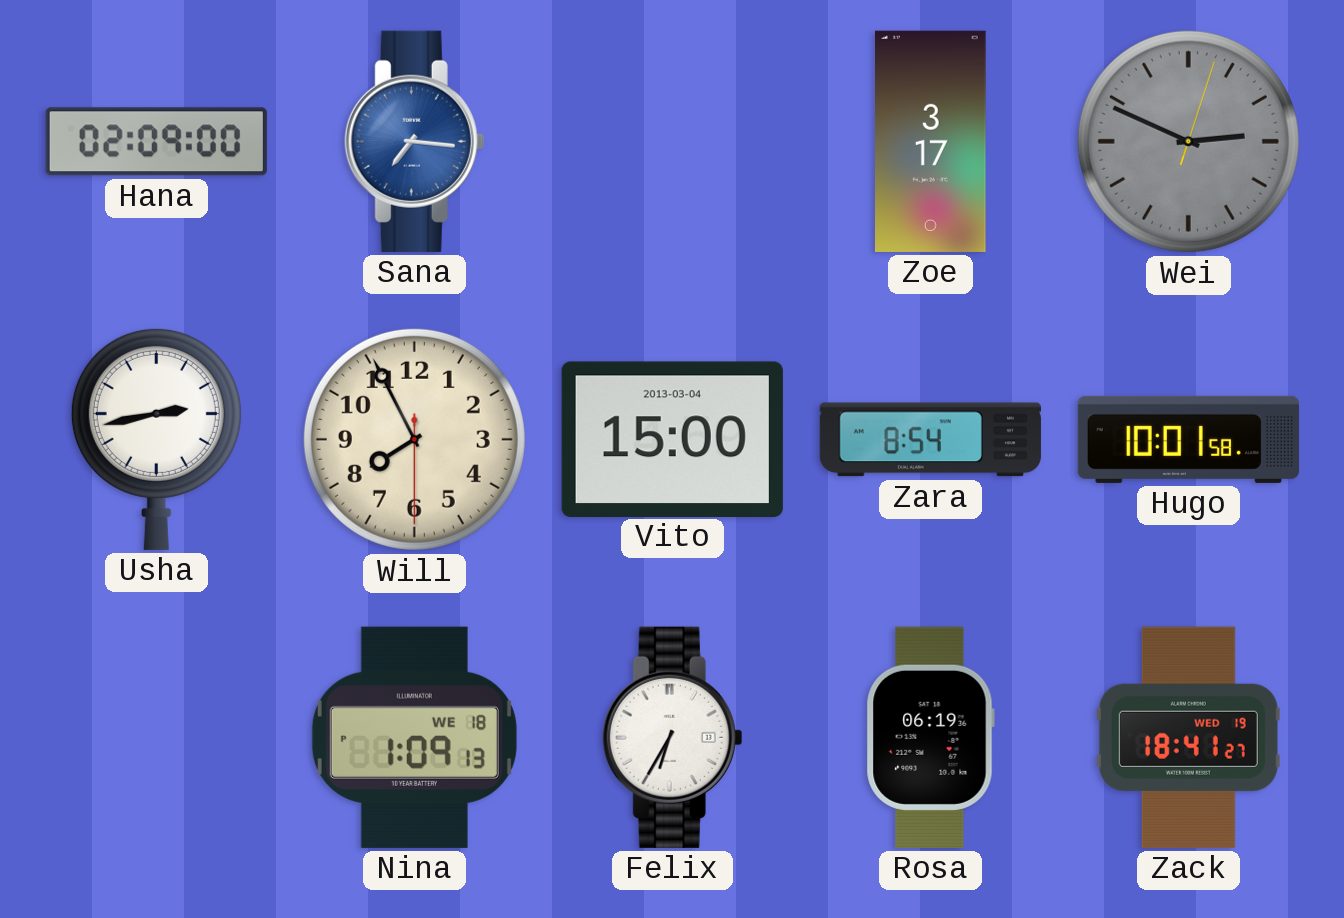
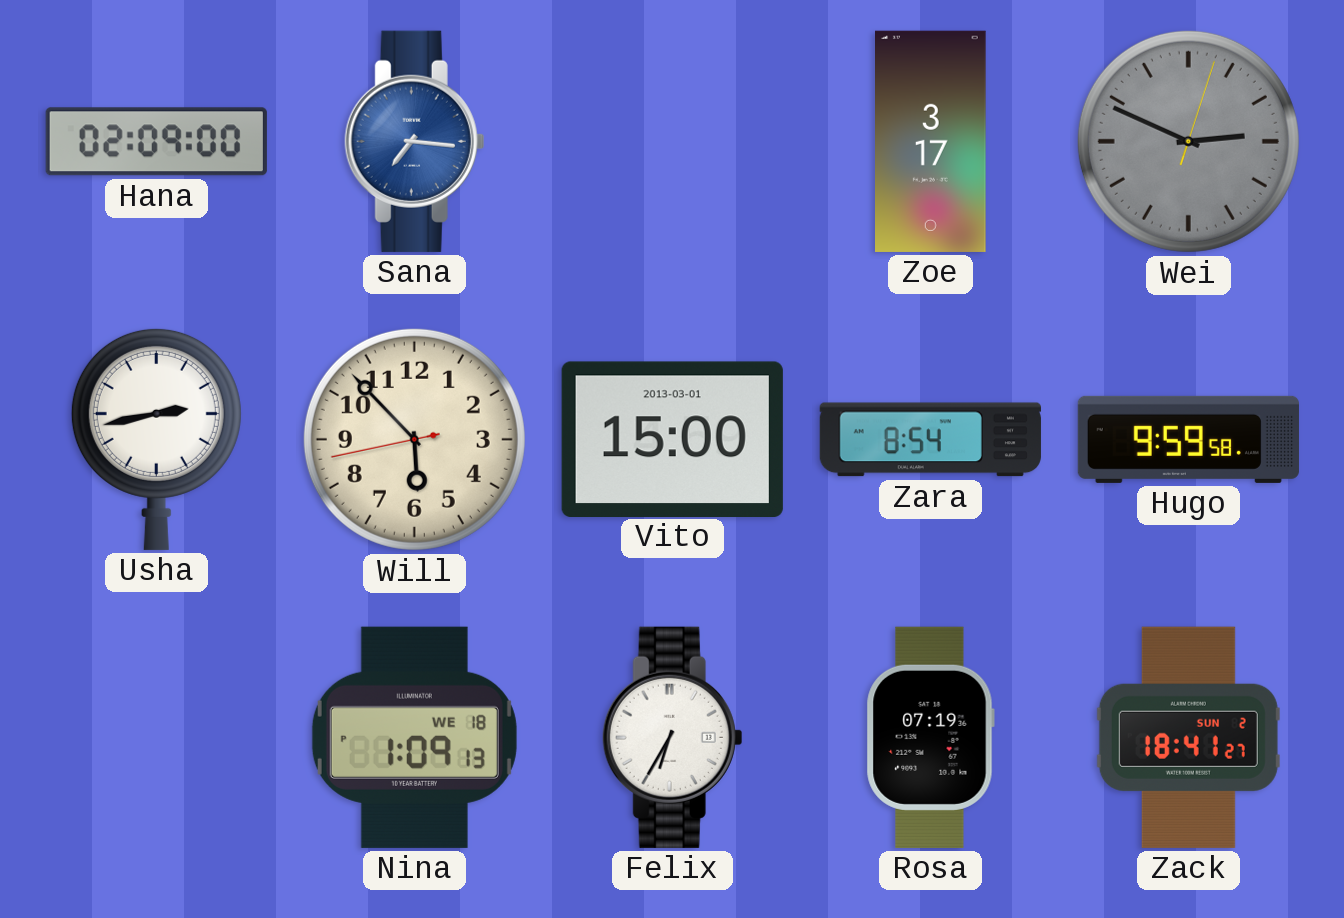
Will: 7:55 -> 5:52
Vito date: 2013-03-04 -> 2013-03-01
Hugo: 10:01 -> 9:59
Rosa: 06:19 -> 07:19
Zack date: WED 19 -> SUN 2
